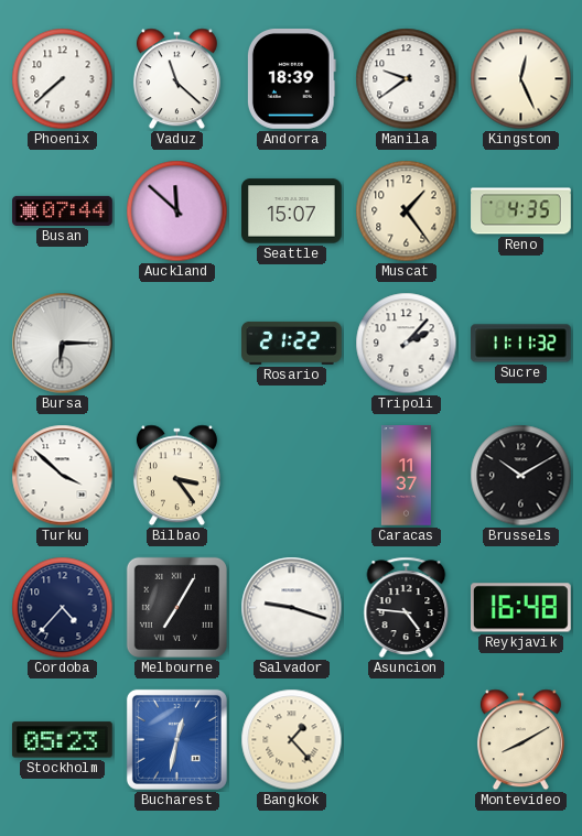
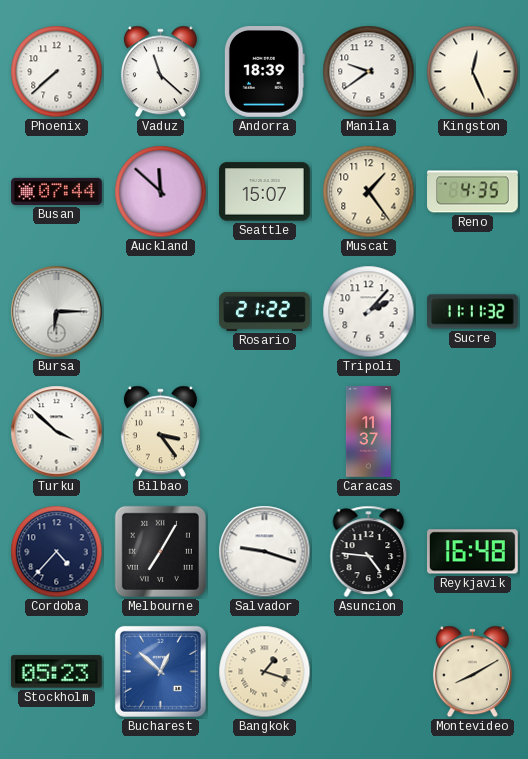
Brussels: 10:10 -> none
Bucharest: 12:32 -> 12:52
Bangkok: 1:23 -> 1:18
